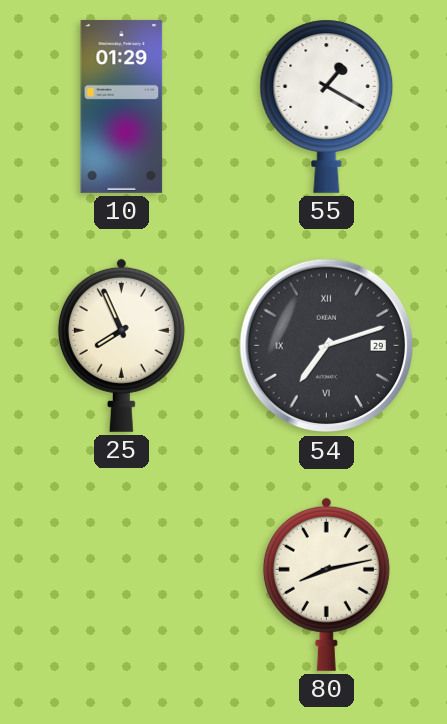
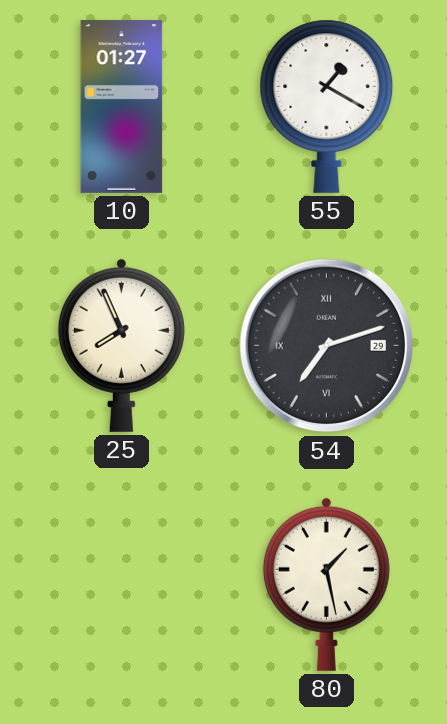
10: 01:29 -> 01:27
80: 8:13 -> 1:28
